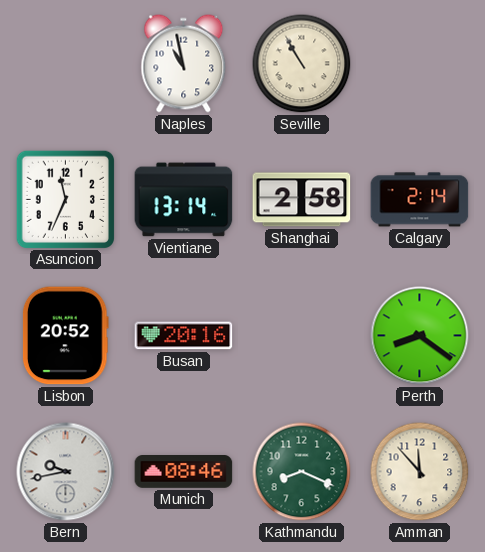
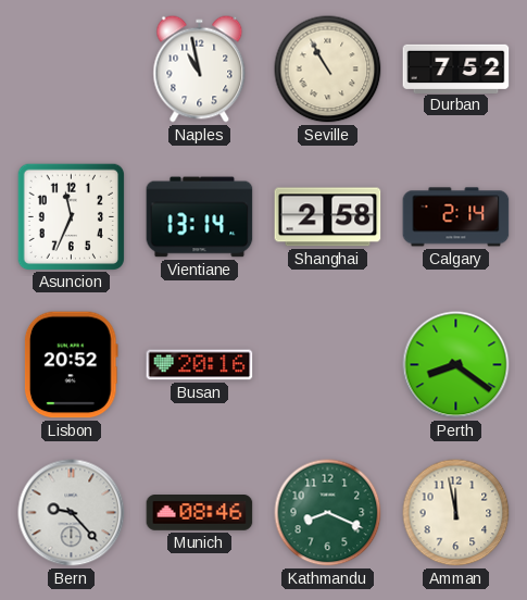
Durban: none -> 7:52
Bern: 9:43 -> 9:23
Amman: 11:53 -> 11:58
